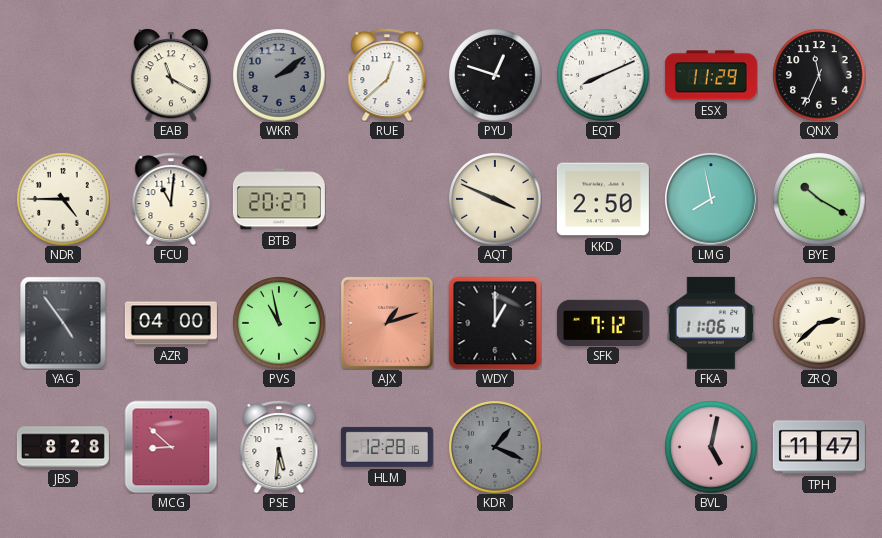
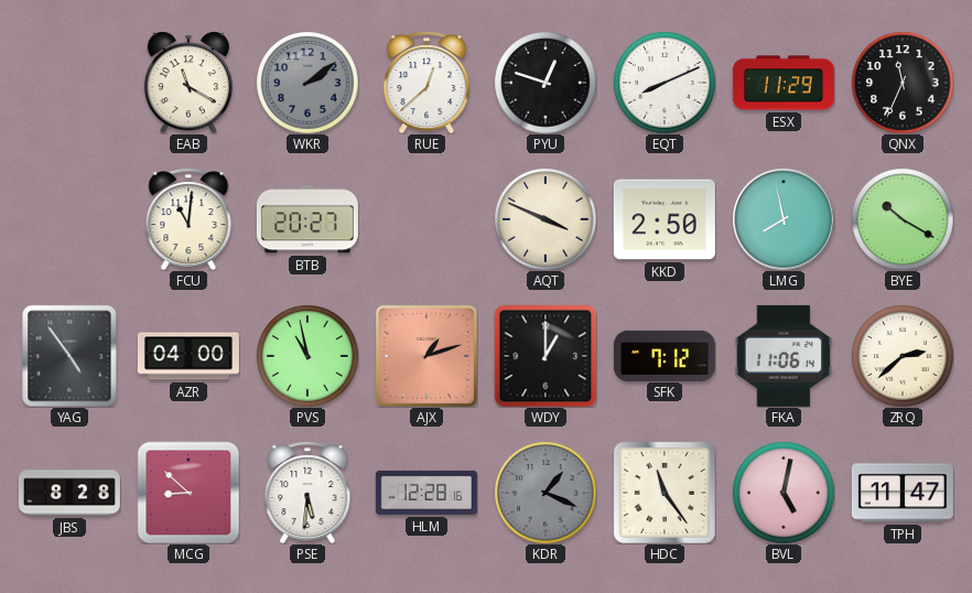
NDR: 4:45 -> none
HDC: none -> 11:24
